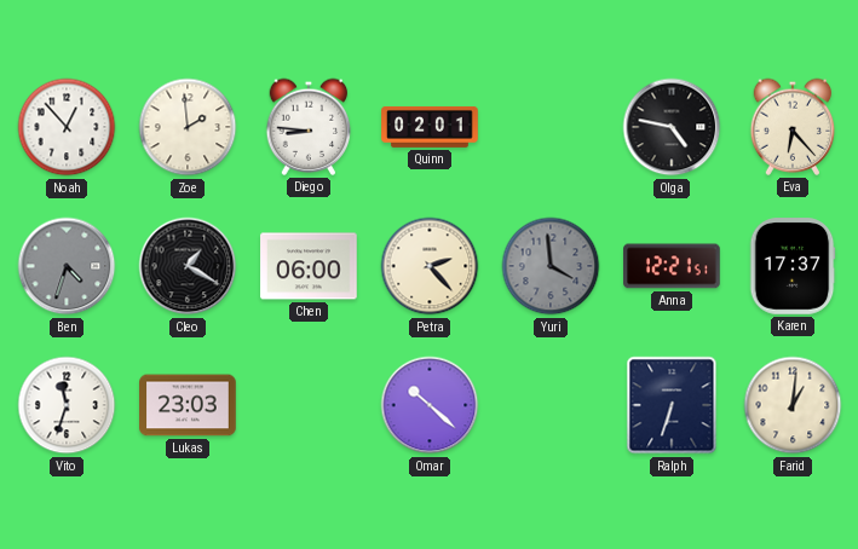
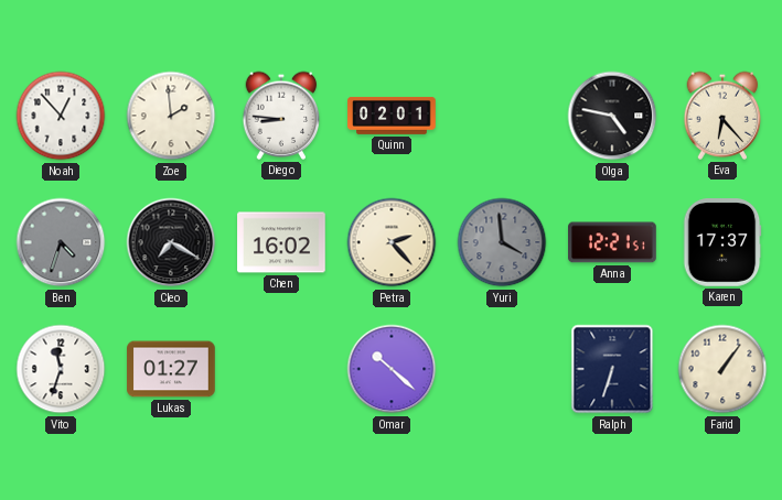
Cleo: 1:20 -> 7:20
Chen: 06:00 -> 16:02
Lukas: 23:03 -> 01:27
Farid: 1:01 -> 1:06
